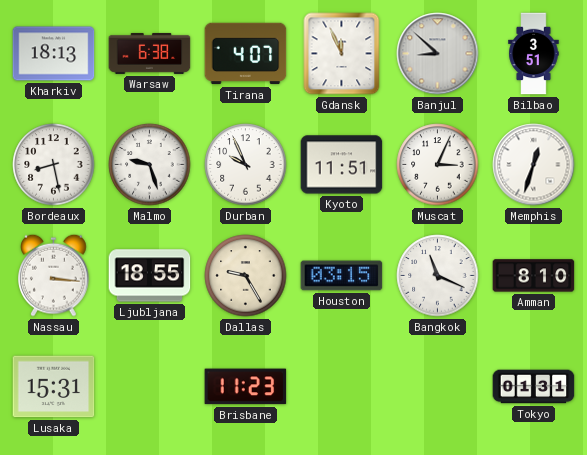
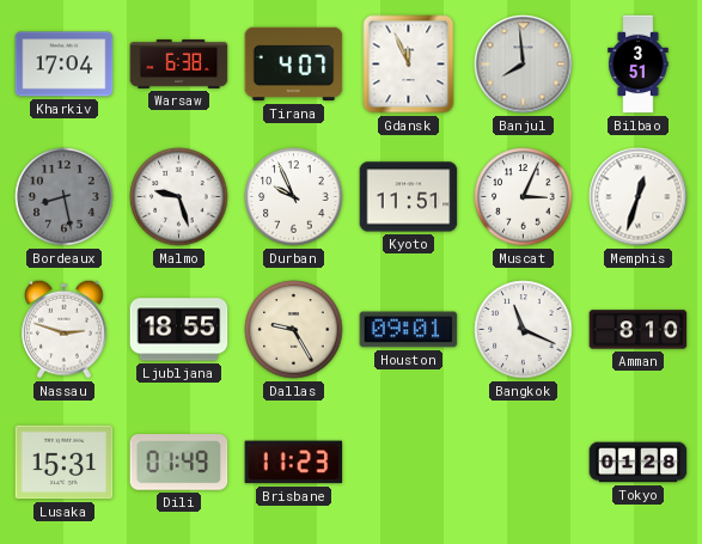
Kharkiv: 18:13 -> 17:04
Banjul: 8:52 -> 7:59
Bordeaux dial: white -> grey
Nassau: 3:16 -> 2:48
Houston: 03:15 -> 09:01
Dili: none -> 01:49
Tokyo: 01:31 -> 01:28
